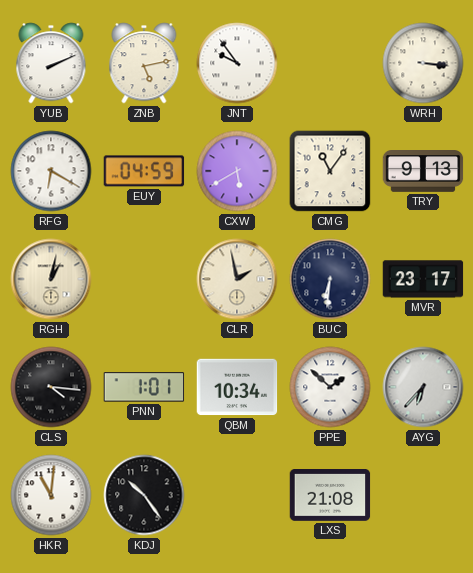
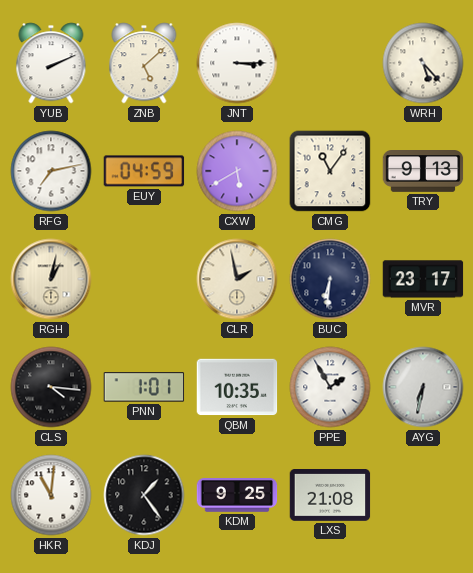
ZNB: 5:13 -> 5:08
JNT: 9:54 -> 3:15
WRH: 3:16 -> 5:23
RFG: 6:20 -> 7:13
QBM: 10:34 -> 10:35
PPE: 1:52 -> 1:55
AYG: 6:37 -> 6:32
KDJ: 10:24 -> 1:24
KDM: none -> 9:25
